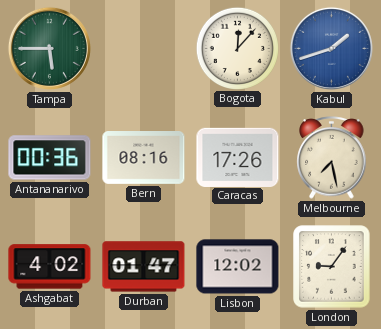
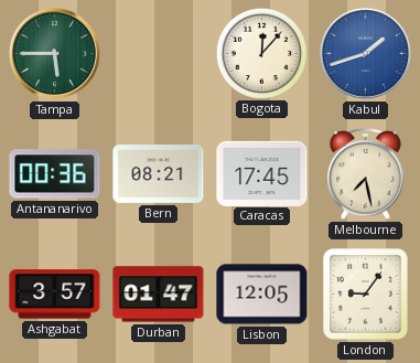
Bern: 08:16 -> 08:21
Caracas: 17:26 -> 17:45
Ashgabat: 4:02 -> 3:57
Lisbon: 12:02 -> 12:05
